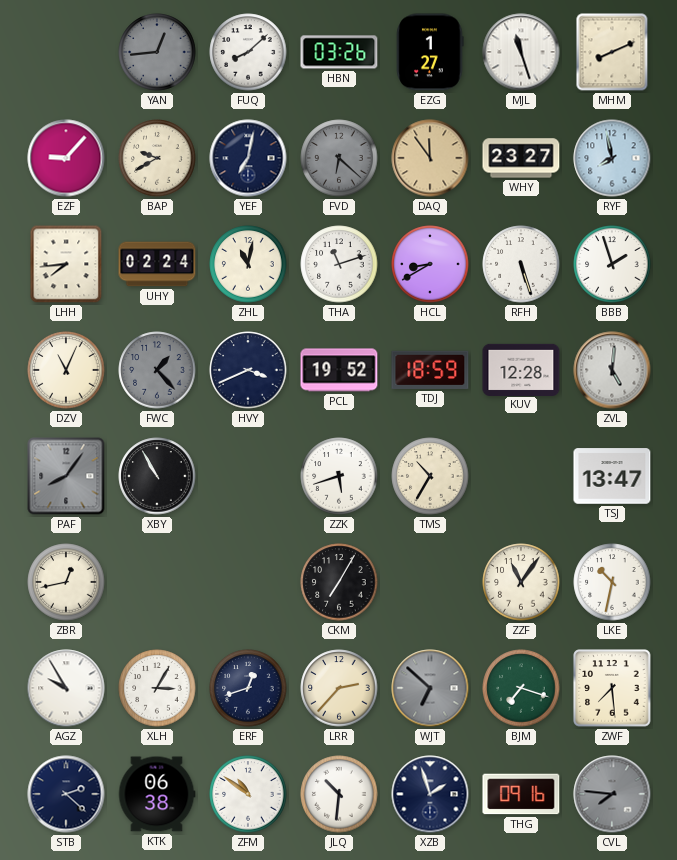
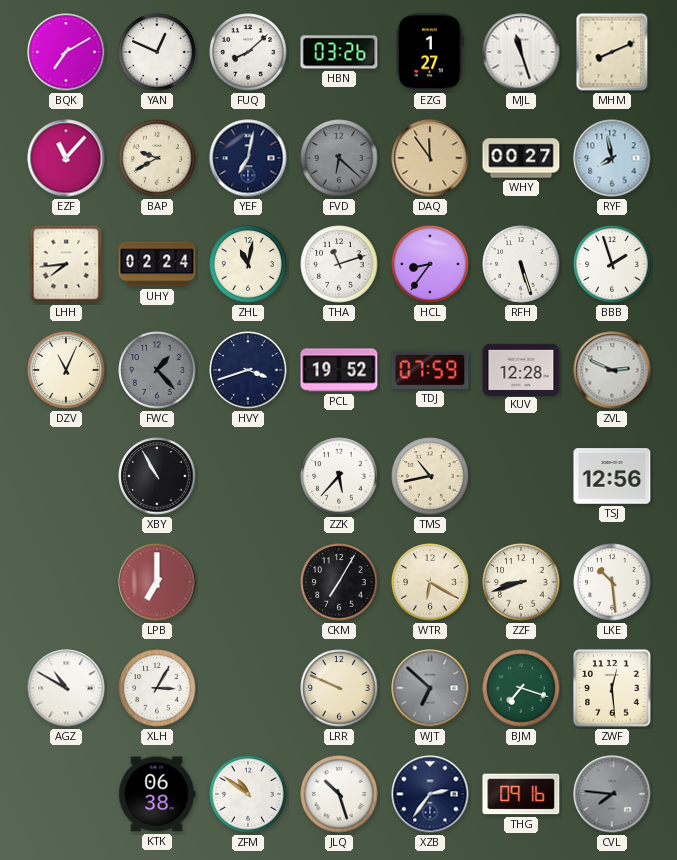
BQK: none -> 7:10
YAN: 12:44 -> 12:49
YAN dial: grey -> white
EZF: 9:07 -> 11:07
WHY: 23:27 -> 00:27
HCL: 8:40 -> 8:36
HVY: 3:41 -> 3:42
TDJ: 18:59 -> 07:59
ZVL: 5:01 -> 2:49
PAF: 8:06 -> none
ZZK: 5:42 -> 5:37
TMS: 10:35 -> 10:43
TSJ: 13:47 -> 12:56
ZBR: 12:43 -> none
LPB: none -> 7:00
WTR: none -> 6:20
ZZF: 11:06 -> 8:42
LKE: 10:32 -> 10:29
AGZ: 9:55 -> 10:50
ERF: 12:42 -> none
LRR: 2:37 -> 9:49
ZWF: 7:29 -> 12:29
STB: 2:22 -> none
JLQ: 10:31 -> 10:27
XZB: 1:57 -> 2:36
